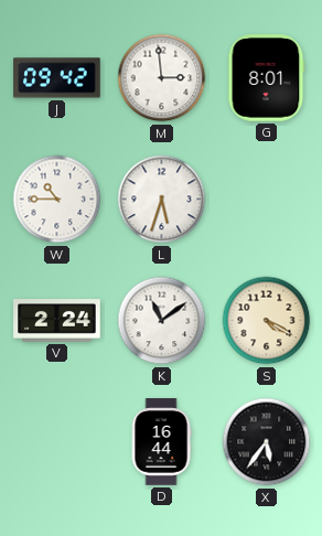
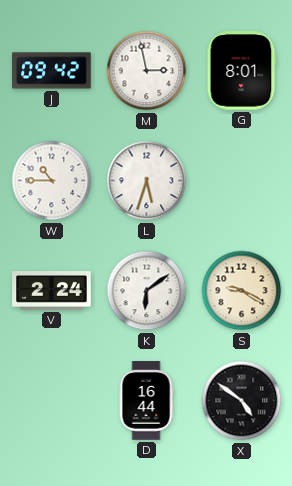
M: 2:59 -> 2:58
K: 11:09 -> 6:09
S: 4:20 -> 9:20
X: 5:36 -> 4:51
